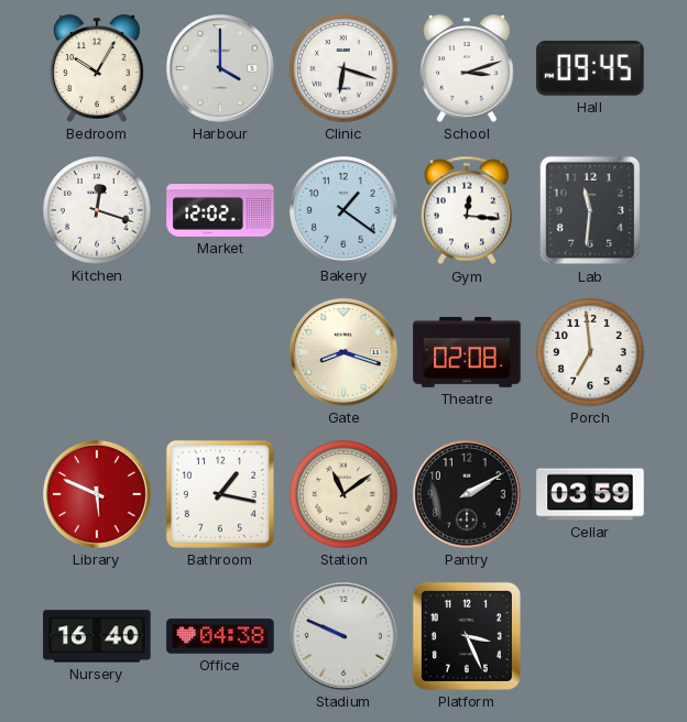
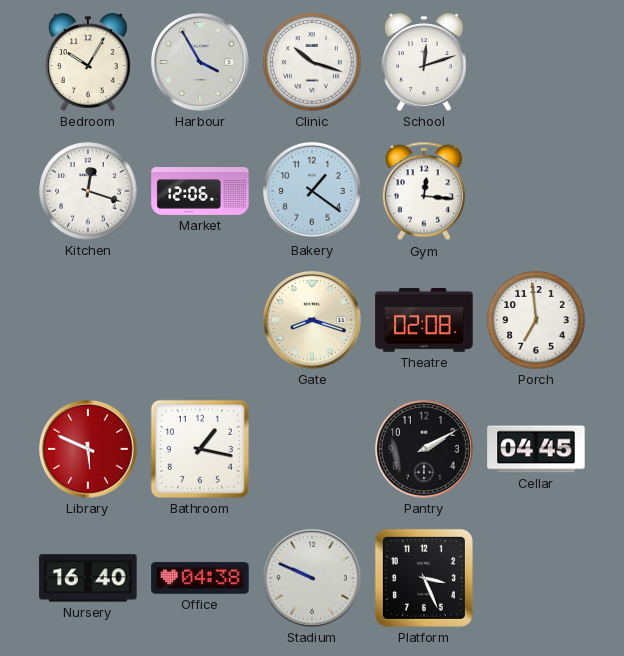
Harbour: 4:00 -> 3:55
Clinic: 6:18 -> 10:18
School: 3:12 -> 12:12
Hall: 09:45 -> none
Market: 12:02 -> 12:06
Lab: 11:31 -> none
Station: 11:09 -> none
Cellar: 03:59 -> 04:45
